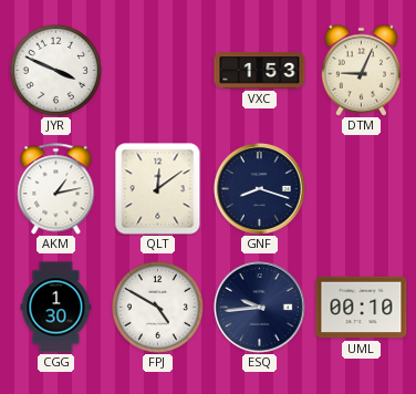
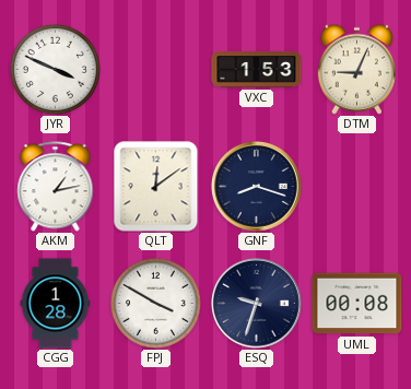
CGG: 1:30 -> 1:28
FPJ: 4:50 -> 3:50
ESQ: 9:44 -> 9:33
UML: 00:10 -> 00:08
